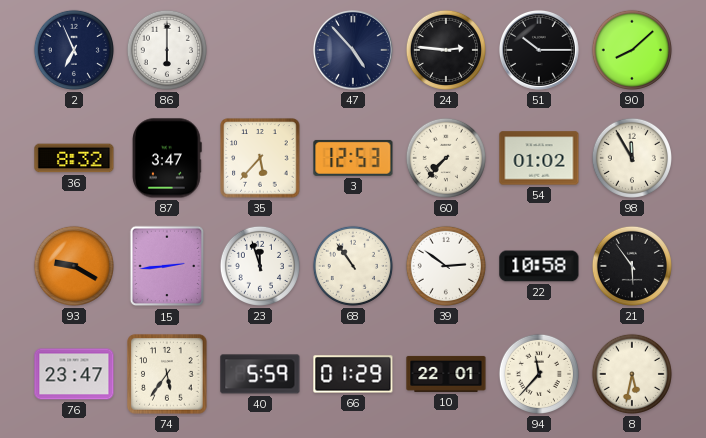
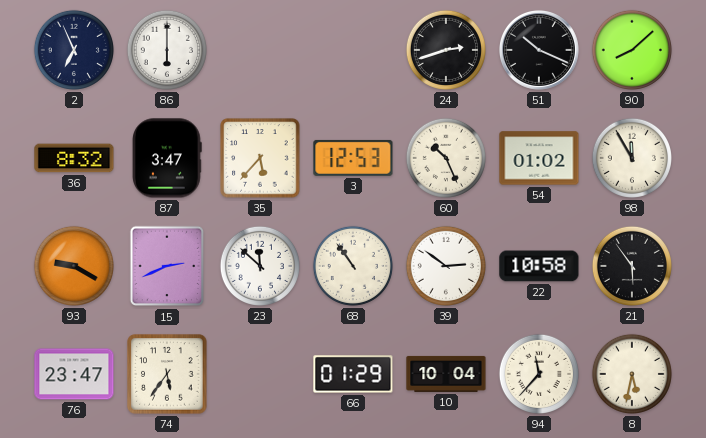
47: 4:53 -> none
24: 2:46 -> 2:42
51: 10:15 -> 10:19
60: 7:37 -> 10:26
15: 2:44 -> 2:41
23: 11:57 -> 11:52
40: 5:59 -> none
10: 22:01 -> 10:04
